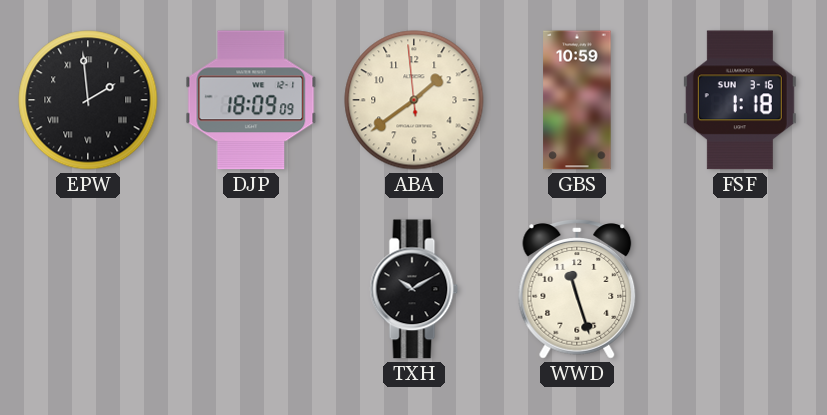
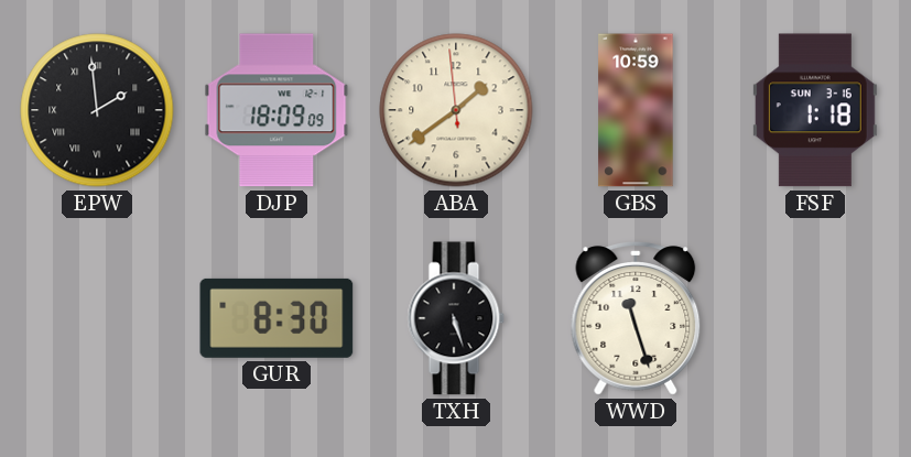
GUR: none -> 8:30
TXH: 10:10 -> 5:27
